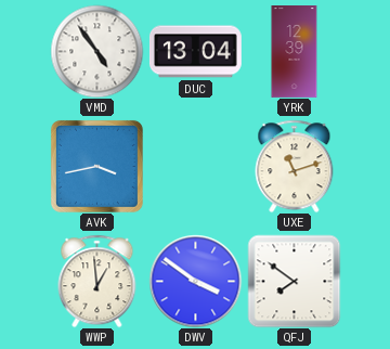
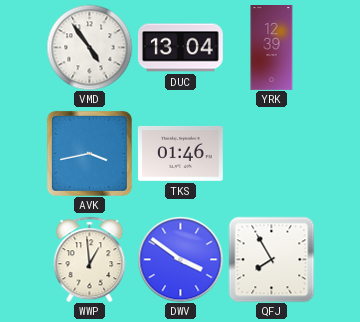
TKS: none -> 01:46
UXE: 11:12 -> none
QFJ: 7:51 -> 7:55
